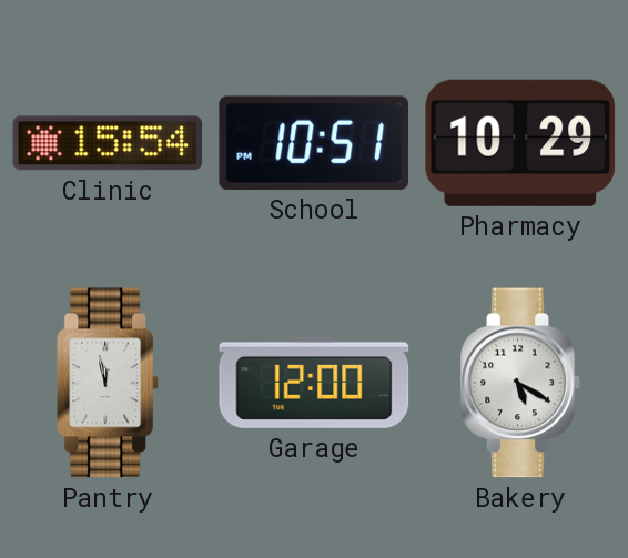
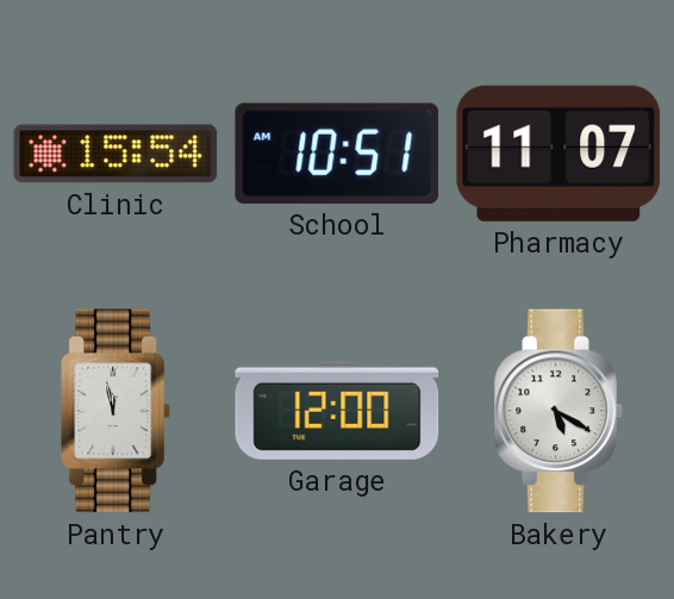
School: 10:51 PM -> 10:51 AM
Pharmacy: 10:29 -> 11:07
